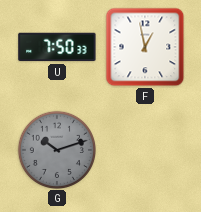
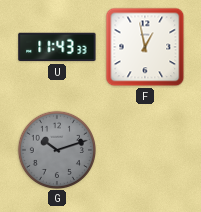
U: 7:50 -> 11:43
